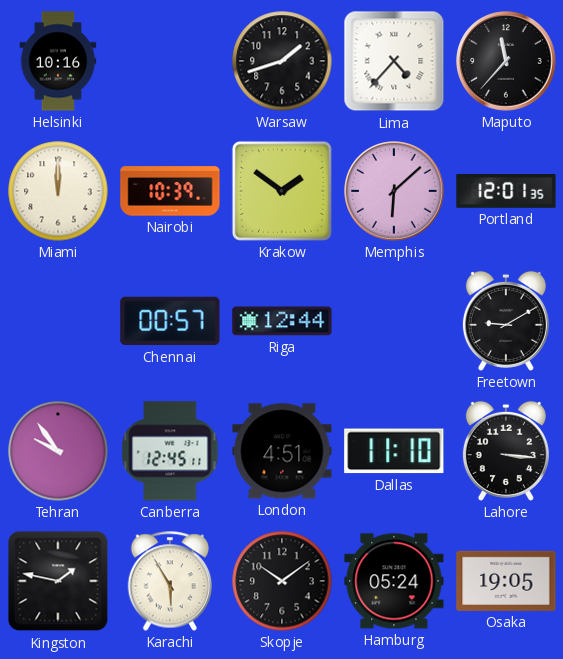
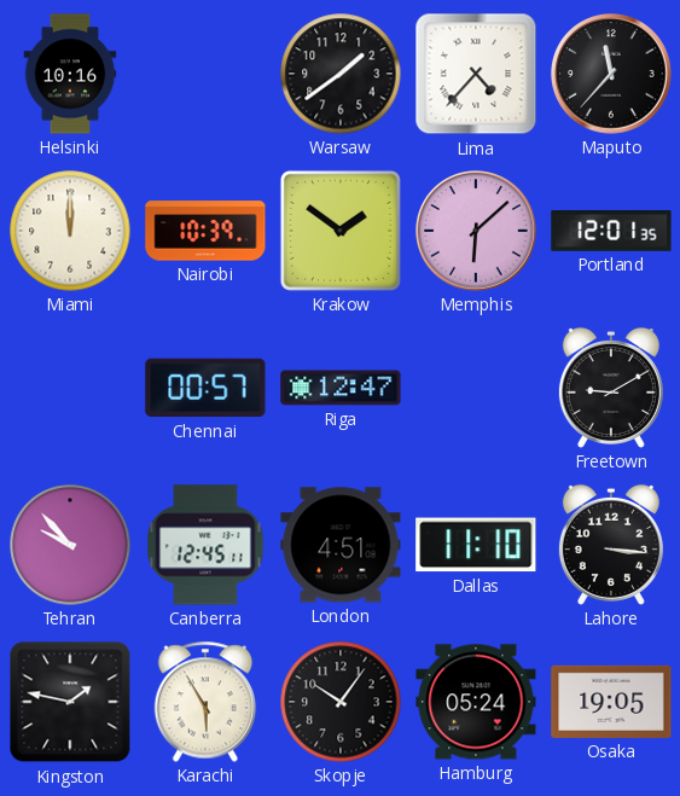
Warsaw: 1:42 -> 1:39
Riga: 12:44 -> 12:47
Tehran: 9:54 -> 9:53
Skopje: 10:09 -> 10:06
